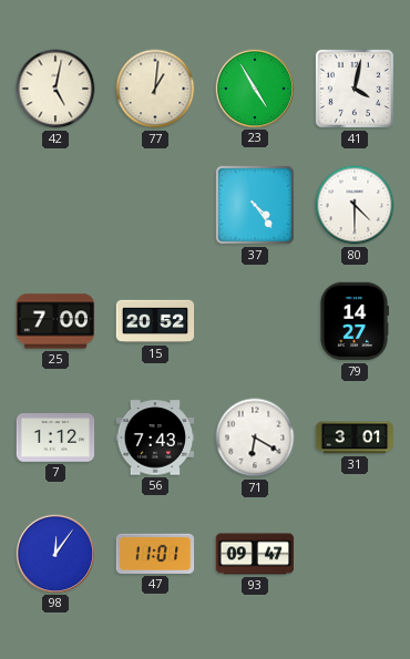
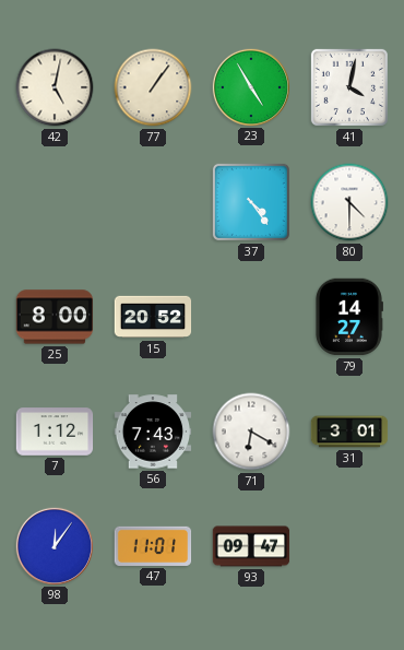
77: 1:01 -> 1:06
25: 7:00 -> 8:00
